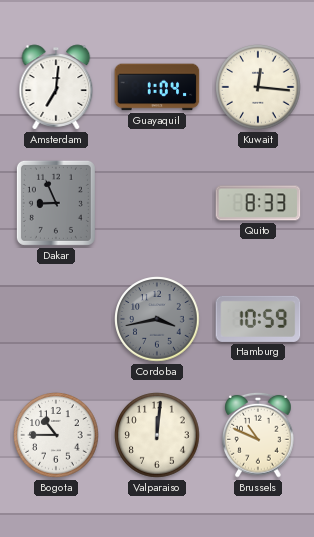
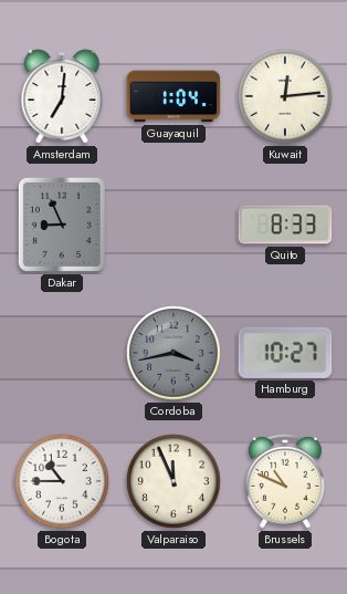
Kuwait: 12:16 -> 12:14
Hamburg: 10:59 -> 10:27
Valparaiso: 12:01 -> 11:56
